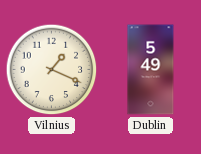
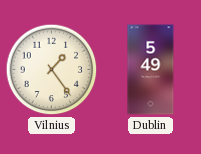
Vilnius: 1:19 -> 1:24
